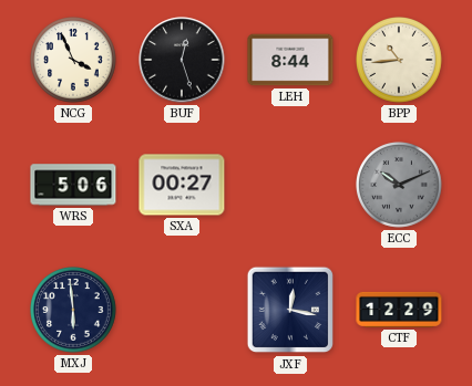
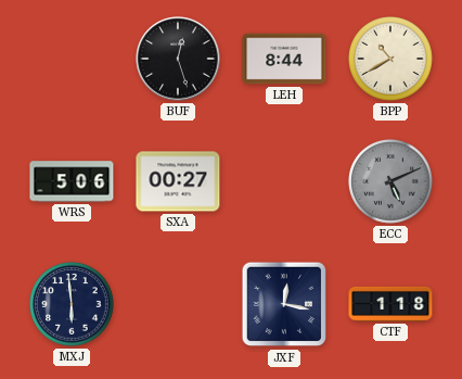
NCG: 3:56 -> none
BPP: 10:44 -> 10:40
ECC: 10:11 -> 5:11
CTF: 12:29 -> 1:18
